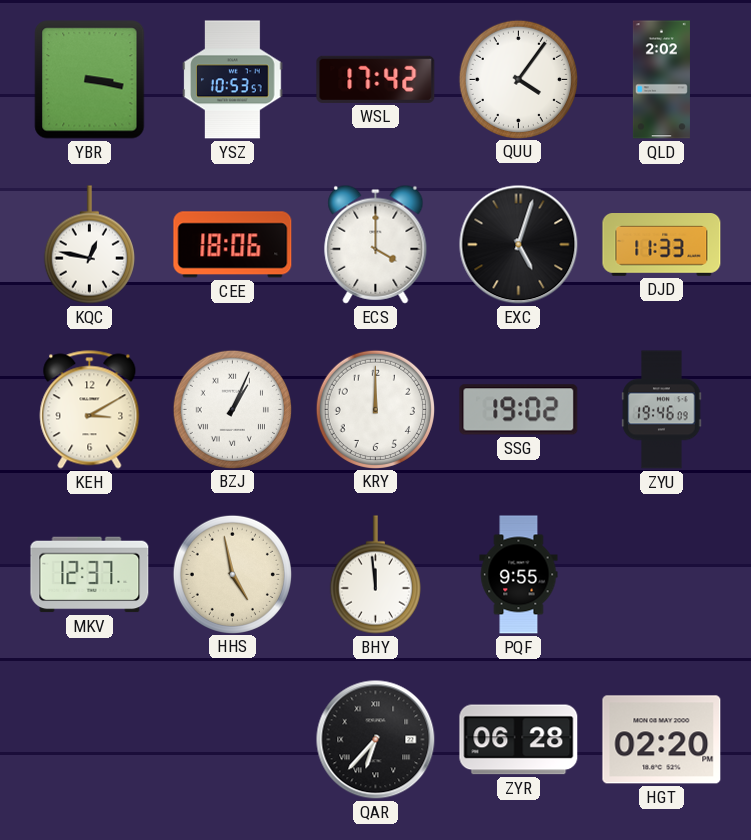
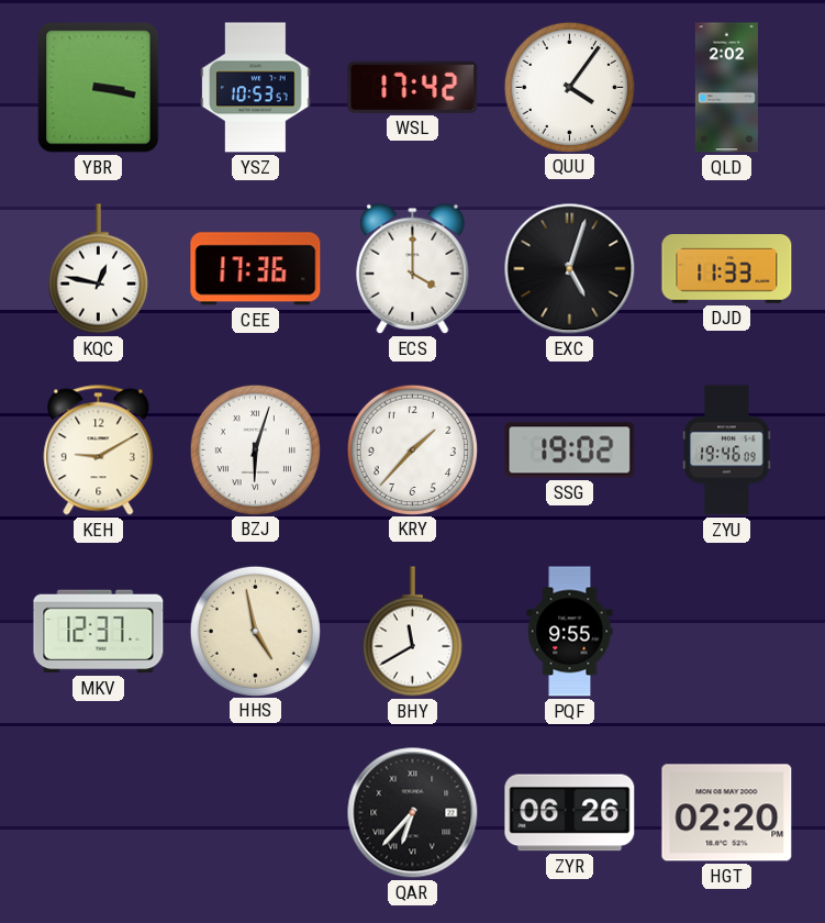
CEE: 18:06 -> 17:36
KEH: 3:10 -> 9:10
BZJ: 1:04 -> 6:03
KRY: 12:00 -> 1:37
BHY: 11:59 -> 11:40
ZYR: 06:28 -> 06:26
